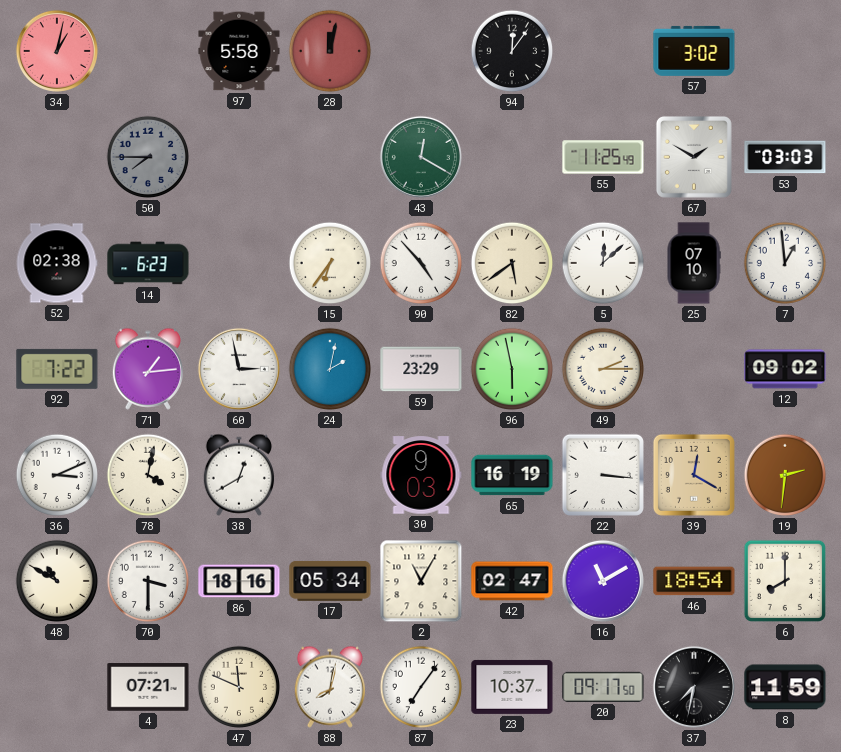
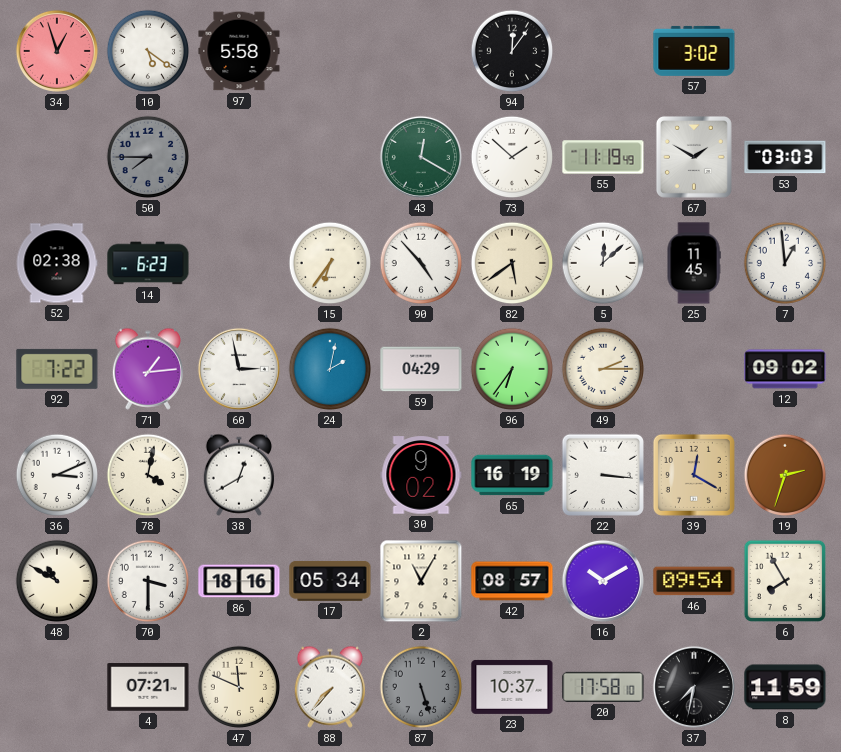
34: 1:02 -> 12:57
10: none -> 5:21
28: 12:02 -> none
73: none -> 1:52
55: 11:25 -> 11:19
25: 07:10 -> 11:45
59: 23:29 -> 04:29
96: 5:58 -> 6:36
30: 9:03 -> 9:02
19: 2:31 -> 2:33
42: 02:47 -> 08:57
16: 11:10 -> 10:10
46: 18:54 -> 09:54
6: 8:00 -> 7:55
88: 8:02 -> 7:37
87: 7:06 -> 5:27
87 dial: white -> grey
20: 09:17 -> 17:58
